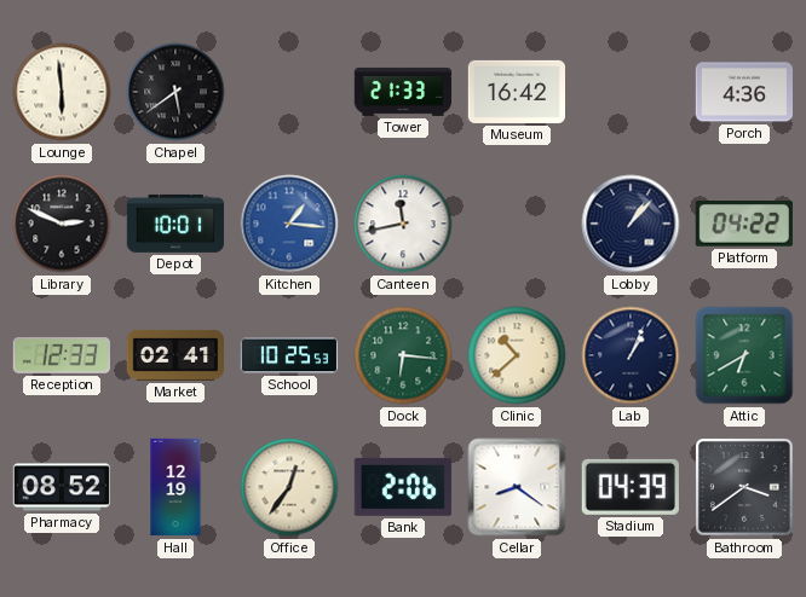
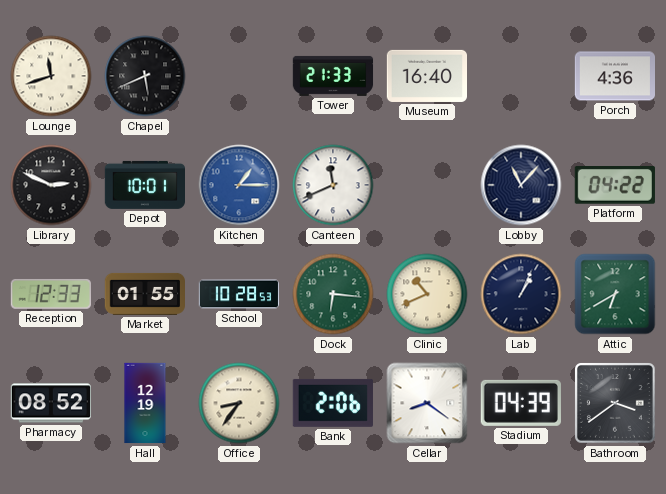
Lounge: 5:59 -> 11:42
Chapel: 5:39 -> 5:41
Museum: 16:42 -> 16:40
Kitchen: 1:16 -> 1:15
Canteen: 11:43 -> 11:41
Lobby: 1:07 -> 11:07
Market: 02:41 -> 01:55
School: 10:25 -> 10:28
Clinic: 10:38 -> 10:41
Office: 12:36 -> 8:36
